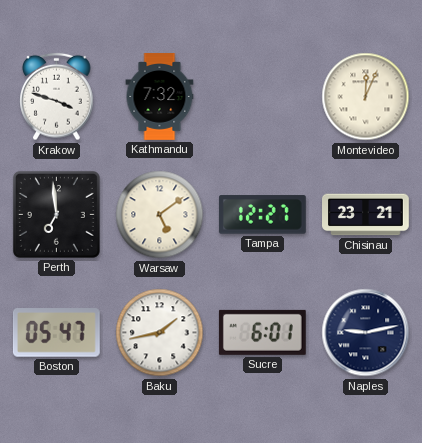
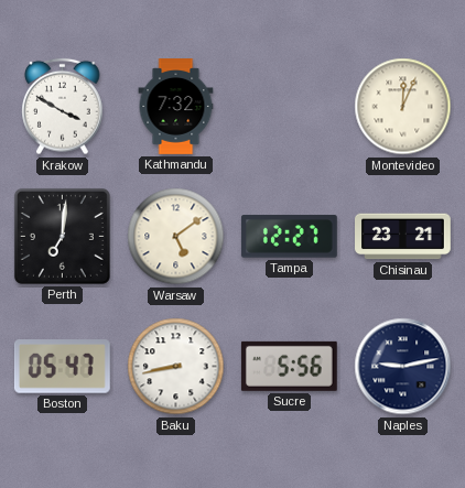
Krakow: 3:48 -> 3:50
Perth: 6:59 -> 7:01
Baku: 1:43 -> 8:43
Sucre: 6:01 -> 5:56
